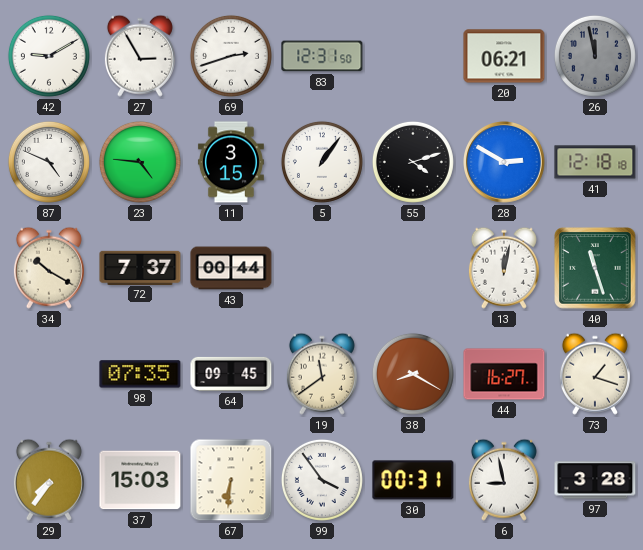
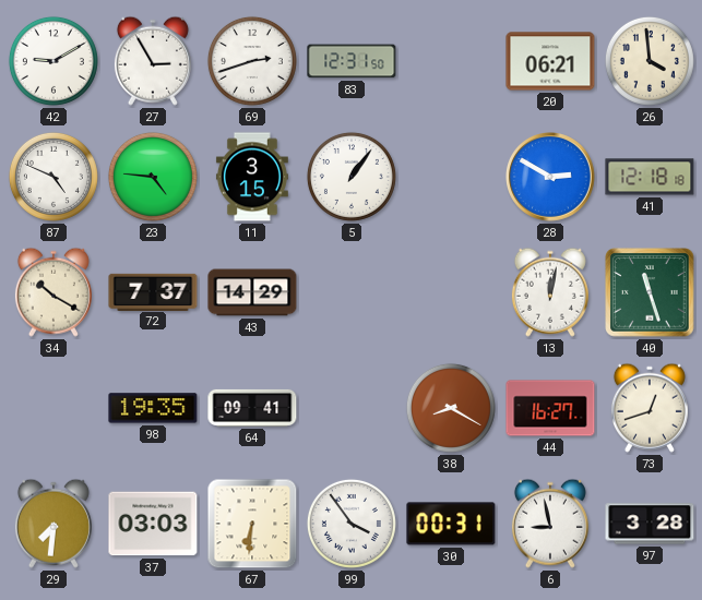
26: 11:58 -> 3:59
26 dial: grey -> cream
55: 4:12 -> none
43: 00:44 -> 14:29
98: 07:35 -> 19:35
64: 09:45 -> 09:41
19: 11:39 -> none
73: 1:18 -> 12:42
29: 7:36 -> 7:31
37: 15:03 -> 03:03
